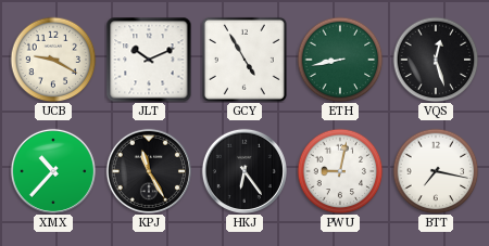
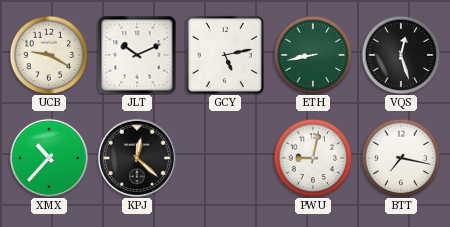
GCY: 4:55 -> 5:13
KPJ: 11:25 -> 12:22
HKJ: 6:24 -> none
